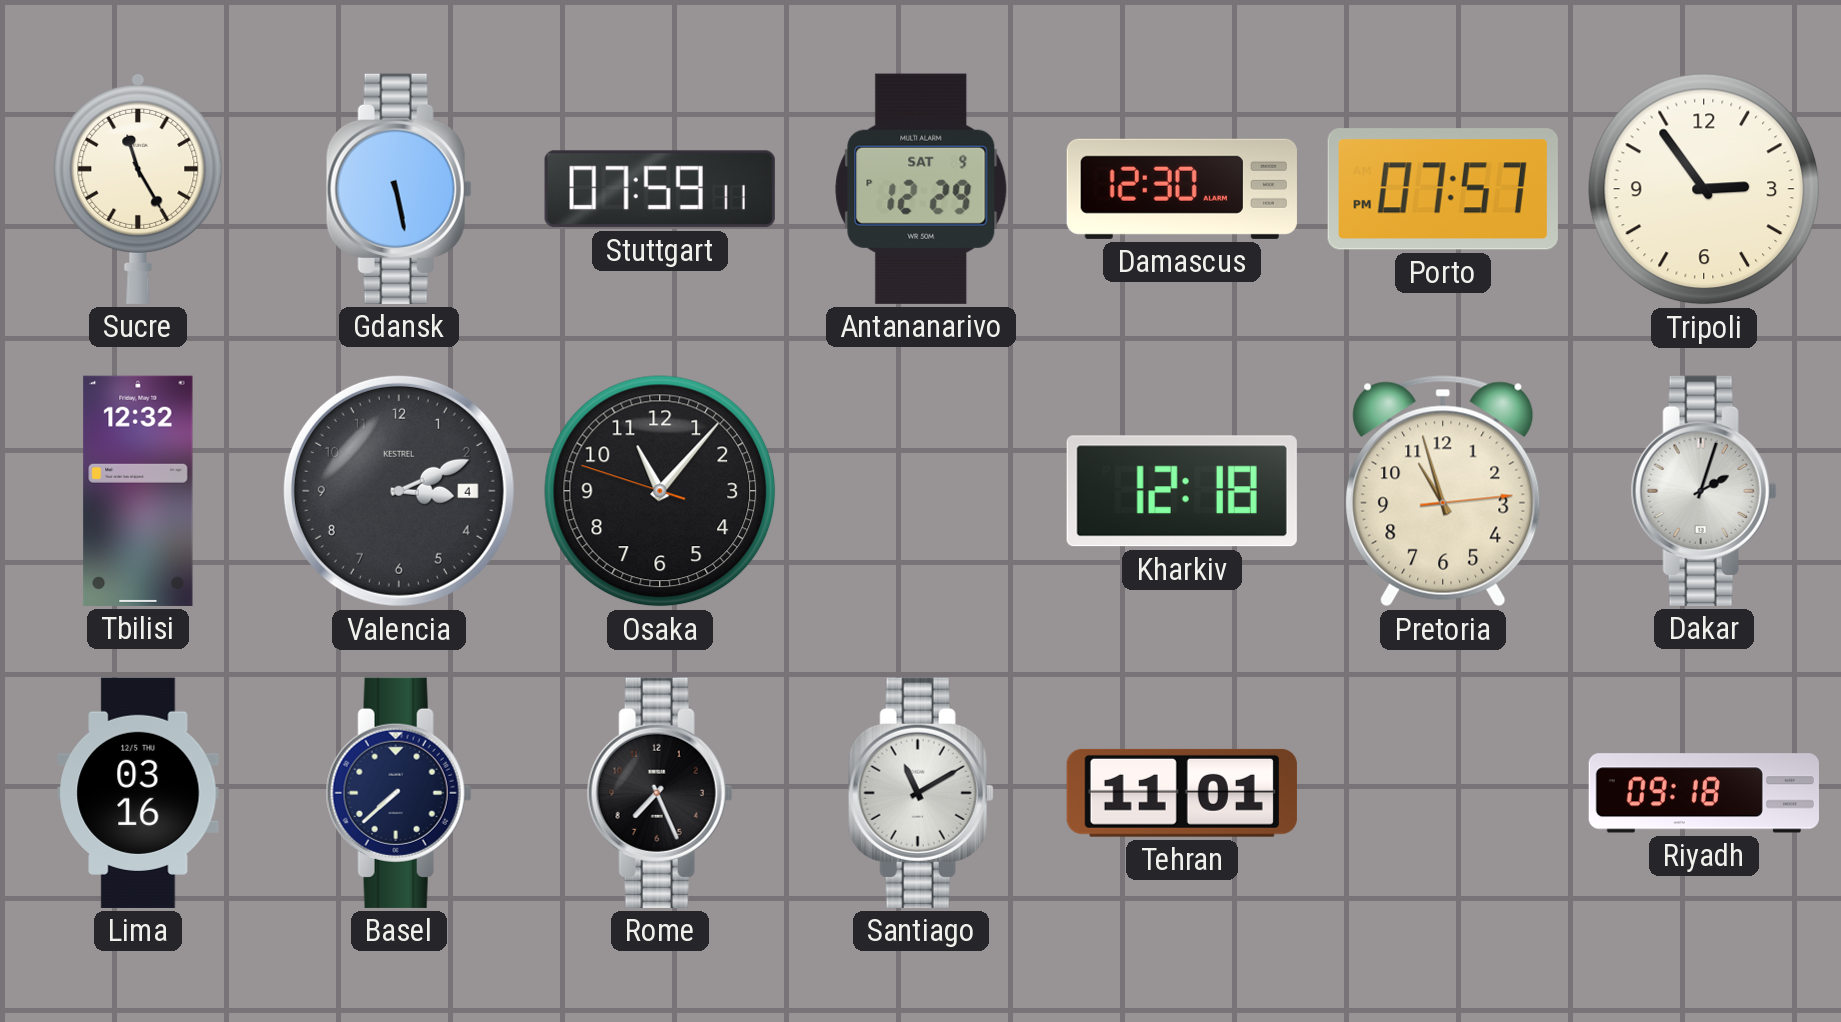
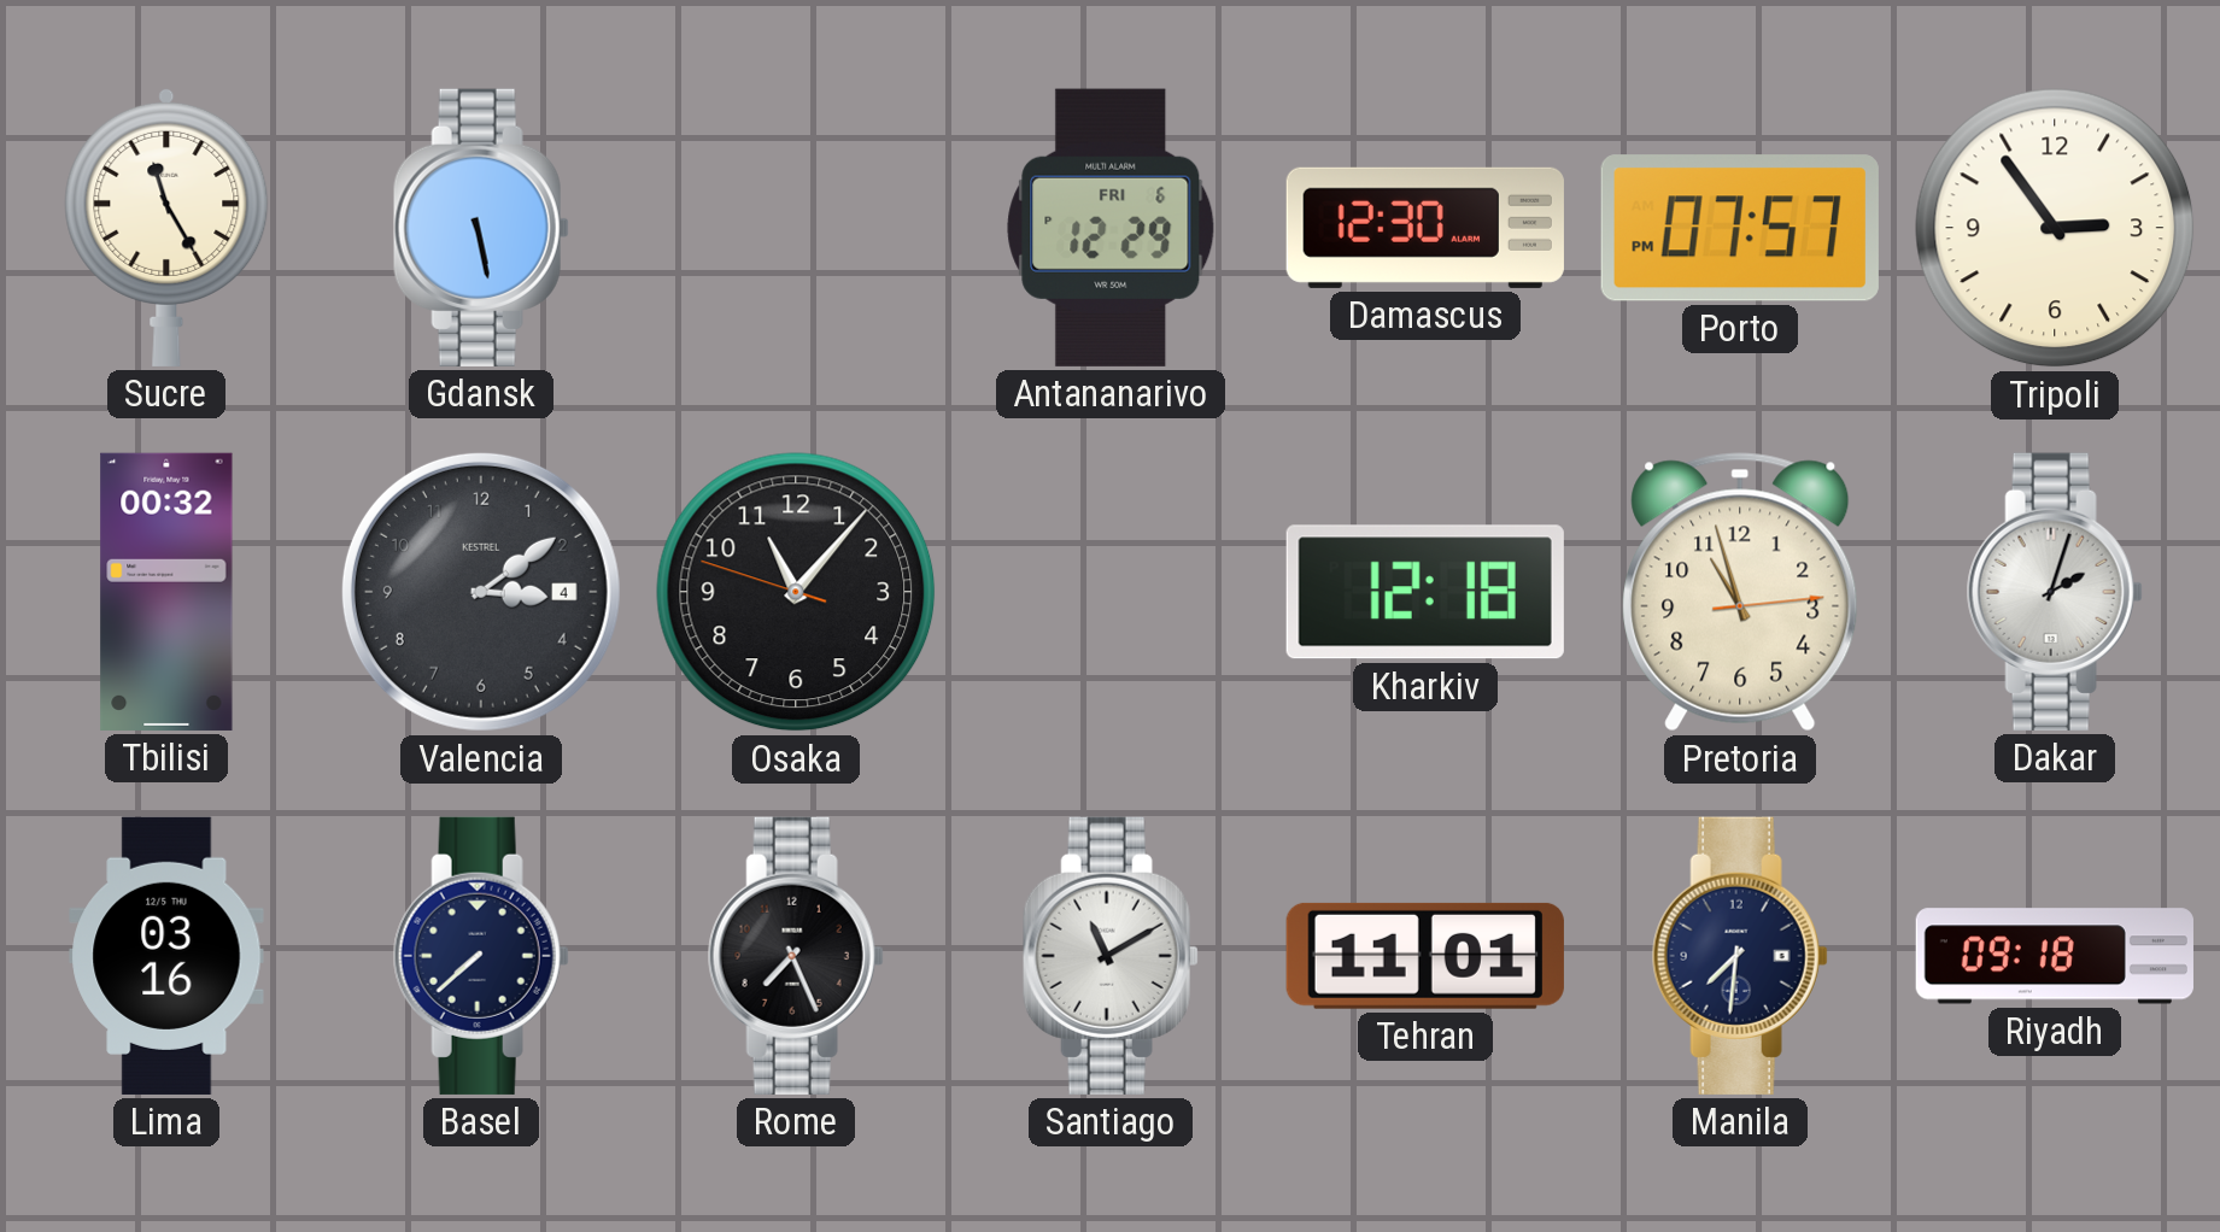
Stuttgart: 07:59 -> none
Antananarivo date: SAT 9 -> FRI 6
Tbilisi: 12:32 -> 00:32
Valencia: 3:11 -> 3:09
Manila: none -> 7:31
